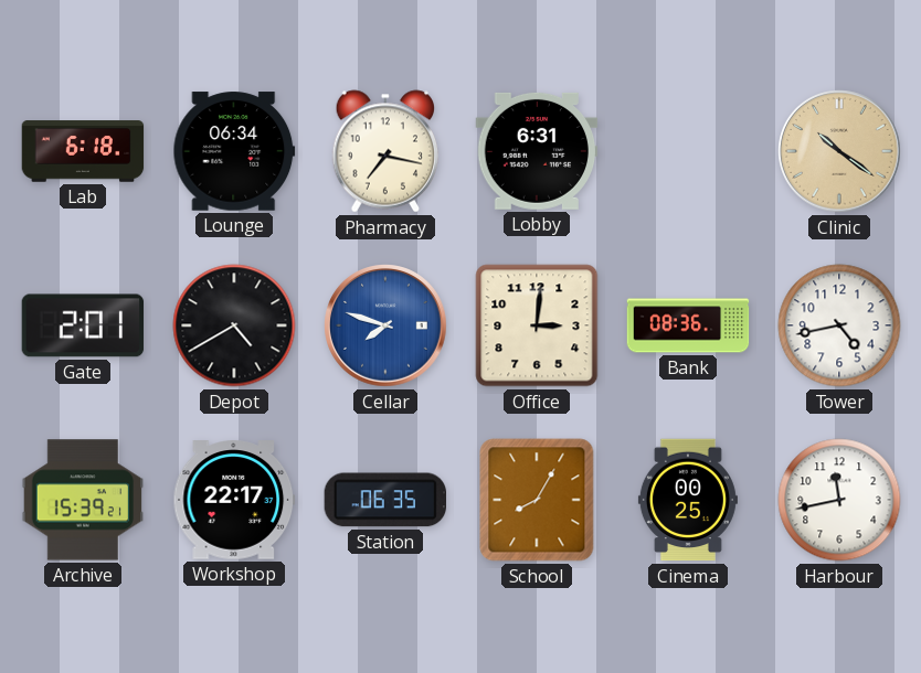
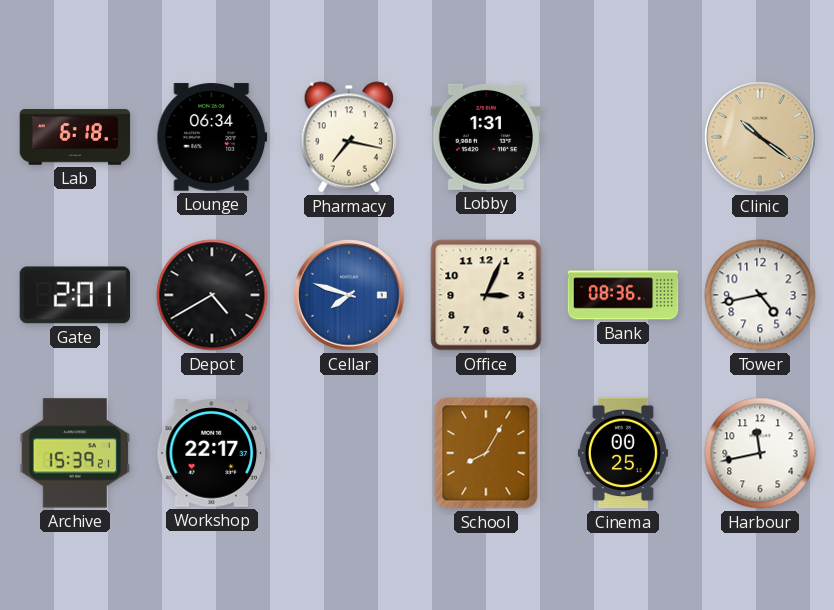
Lobby: 6:31 -> 1:31
Office: 3:01 -> 3:04
Station: 06:35 -> none
